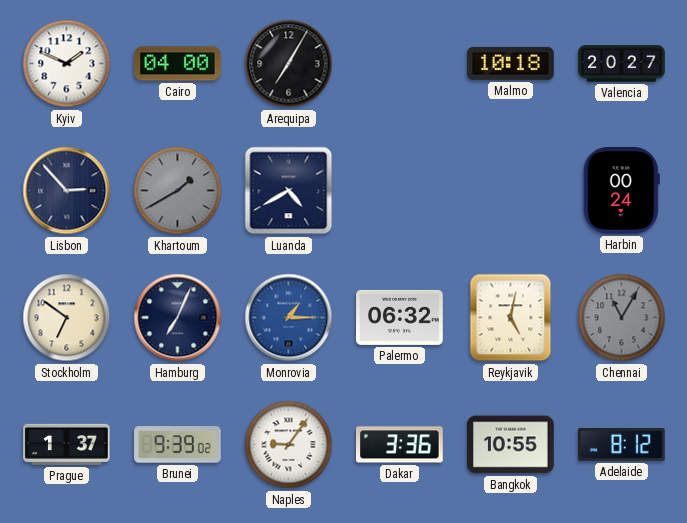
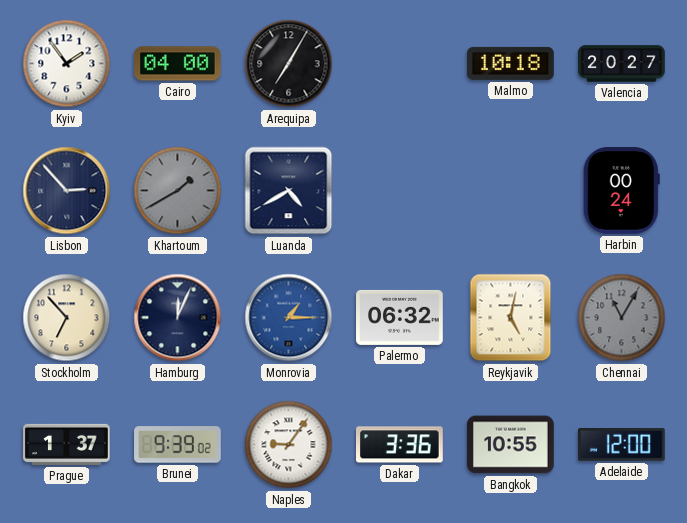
Kyiv: 1:49 -> 1:54
Stockholm: 6:51 -> 6:53
Hamburg: 7:04 -> 12:04
Adelaide: 8:12 -> 12:00
